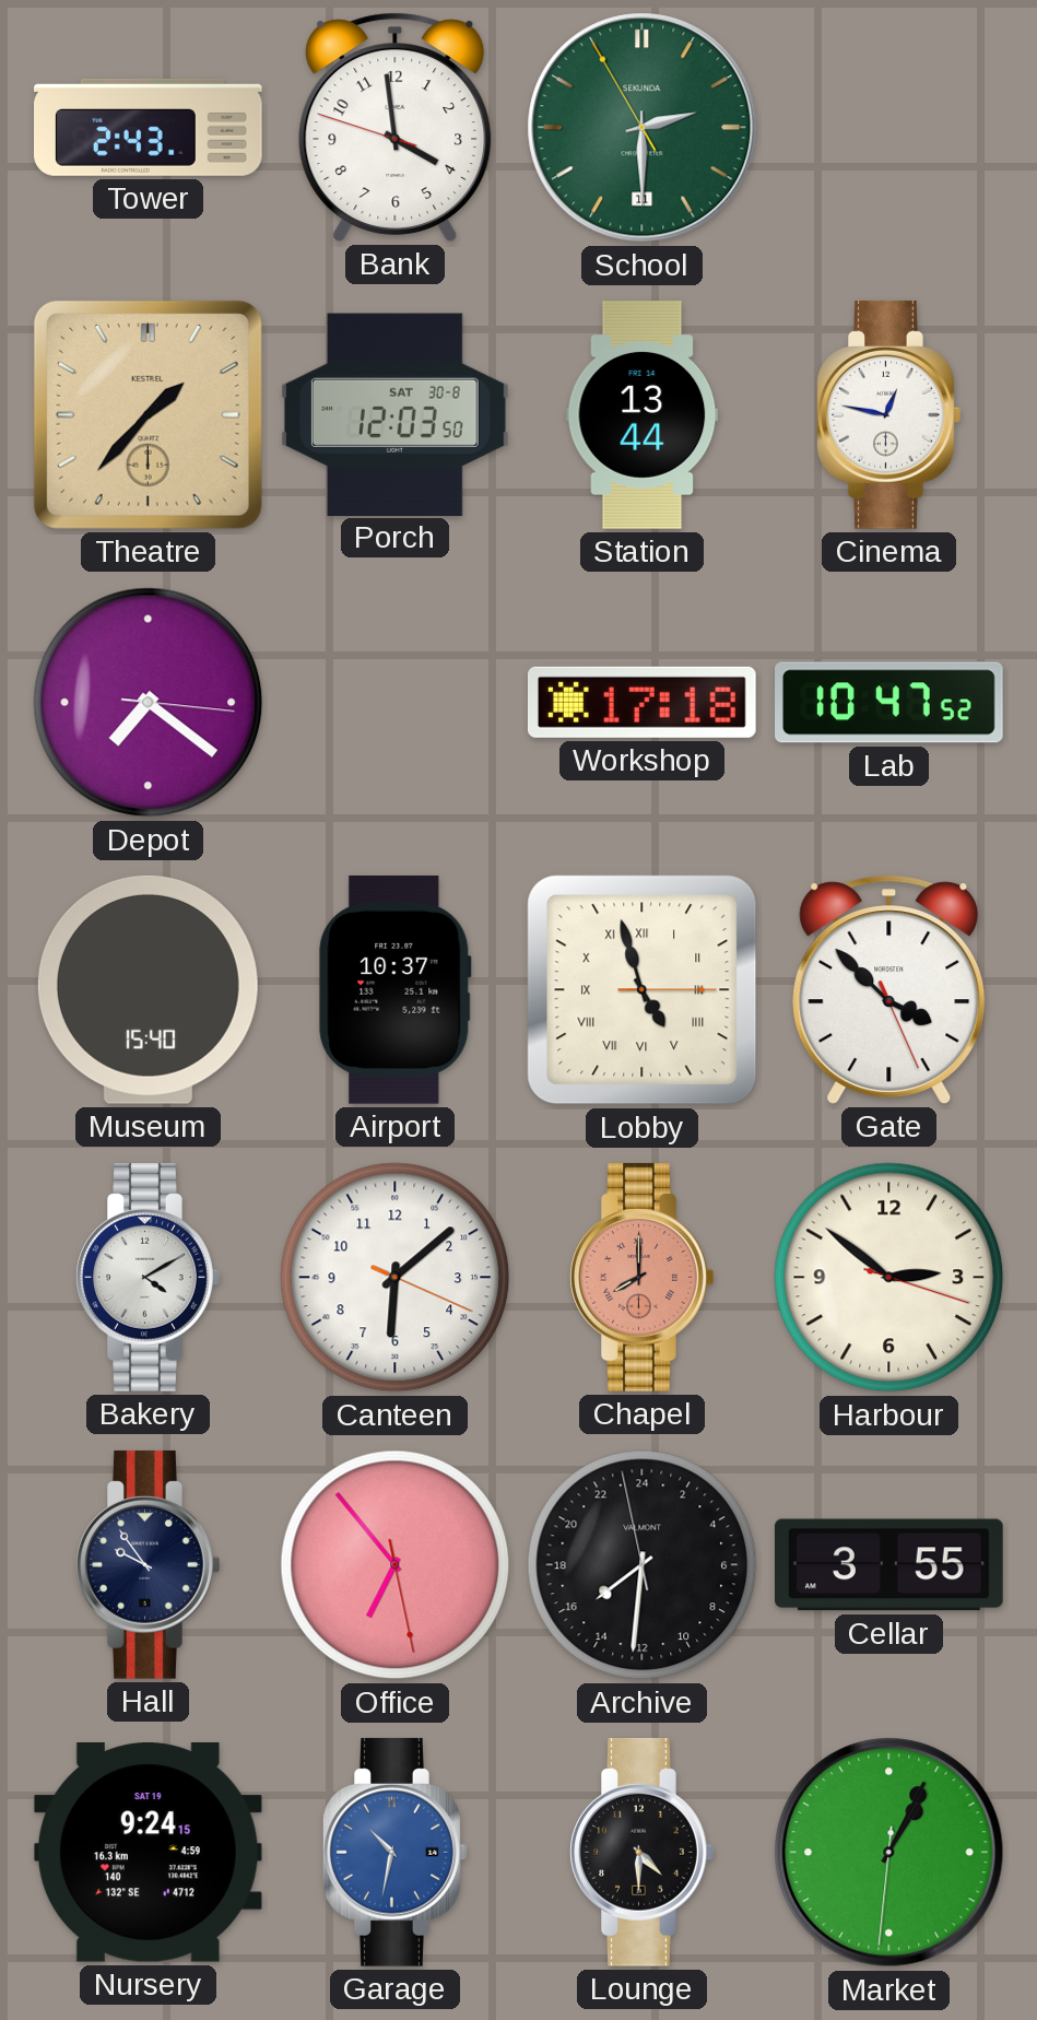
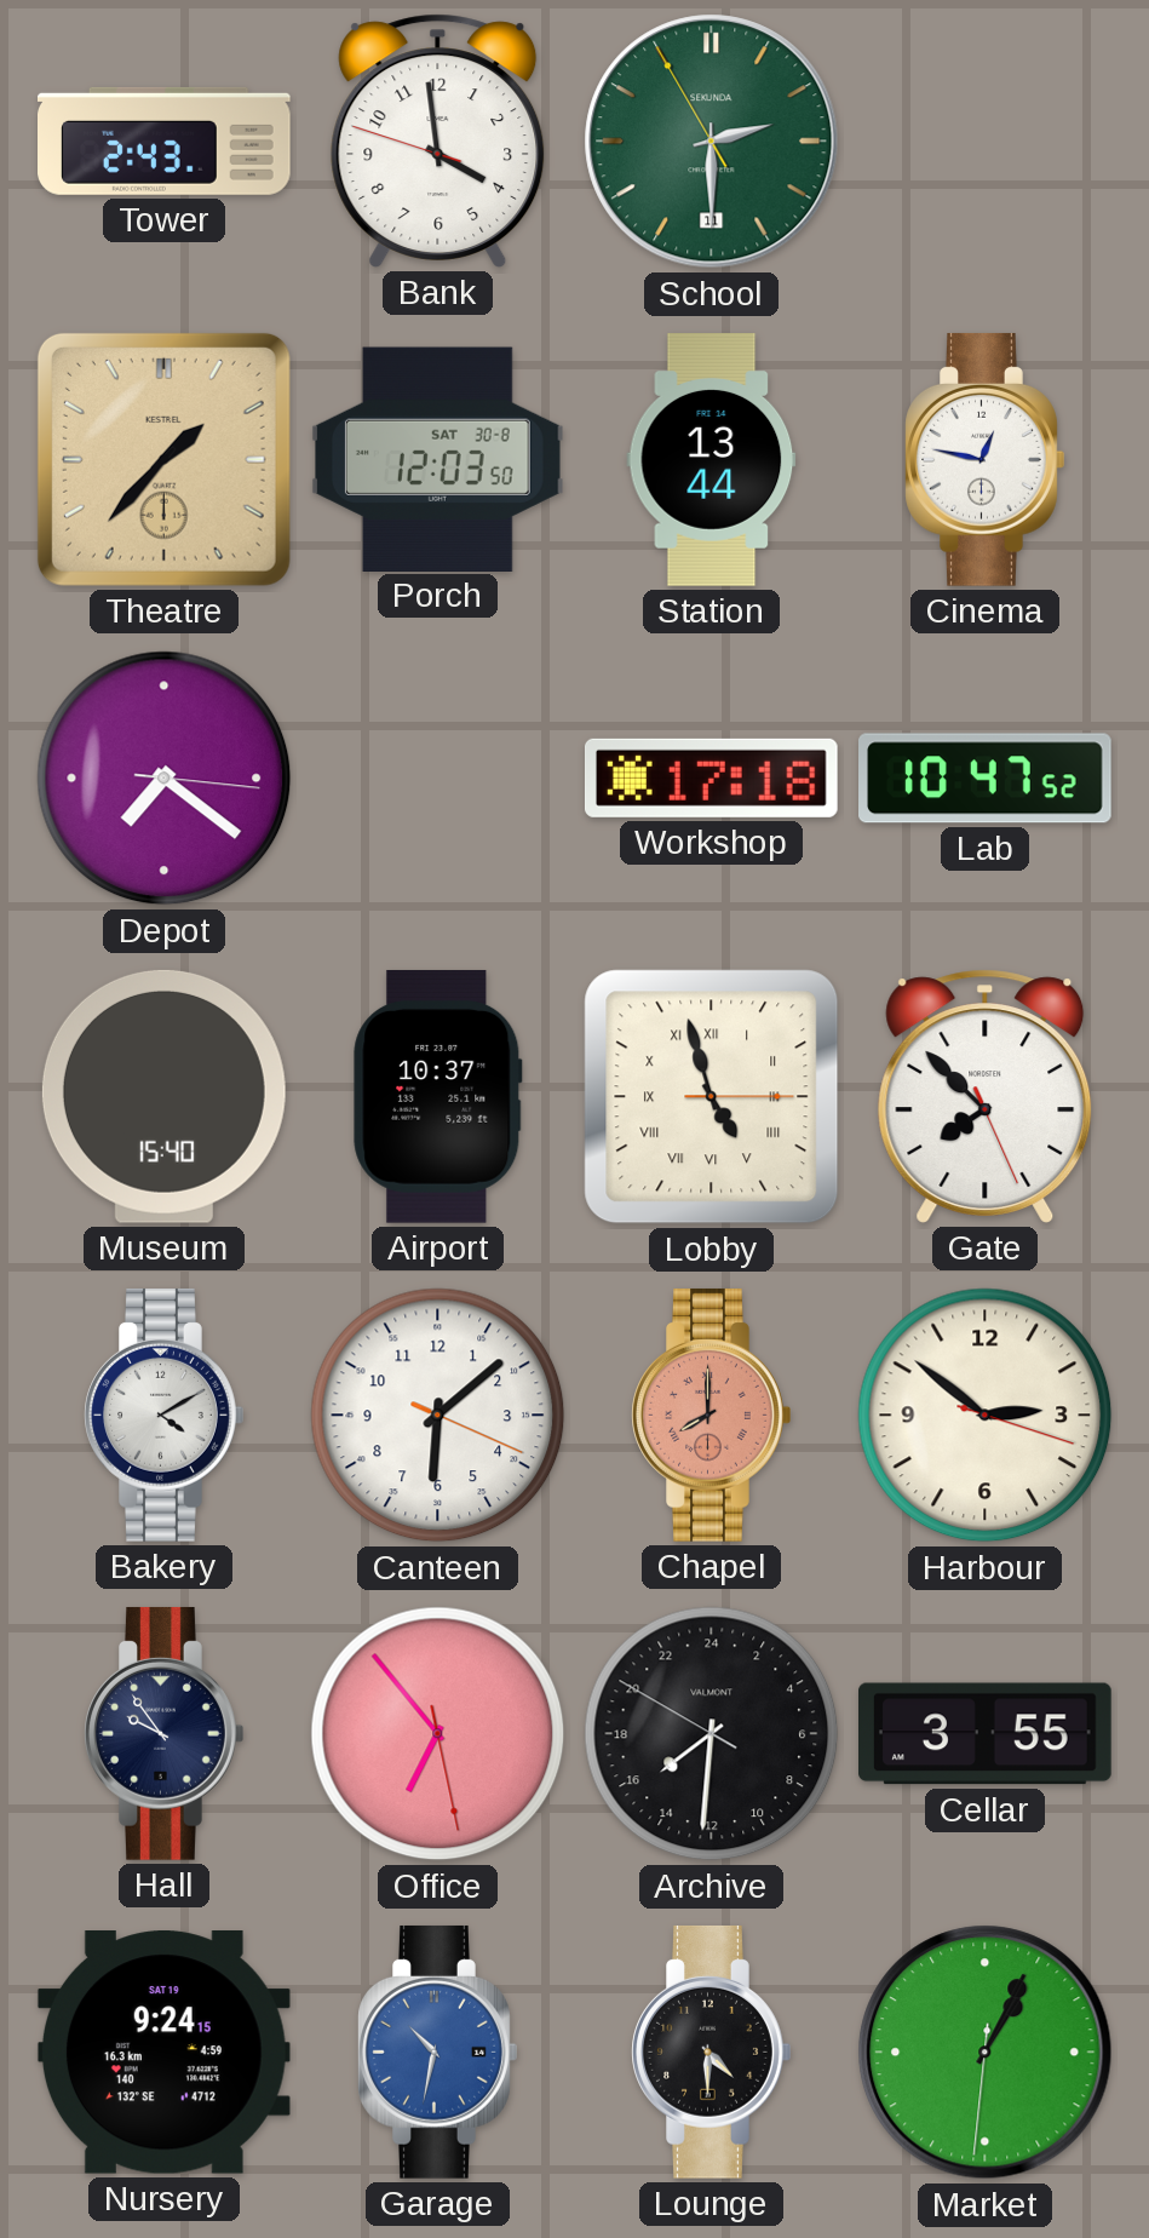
Gate: 3:52 -> 7:52
Archive: 15:30:58 -> 15:30:50
